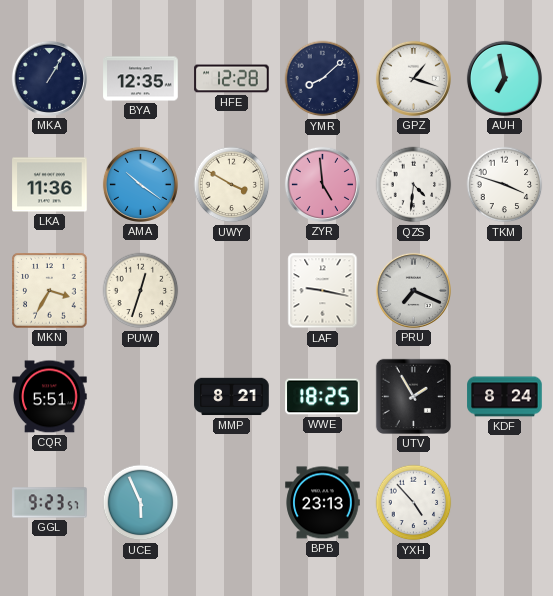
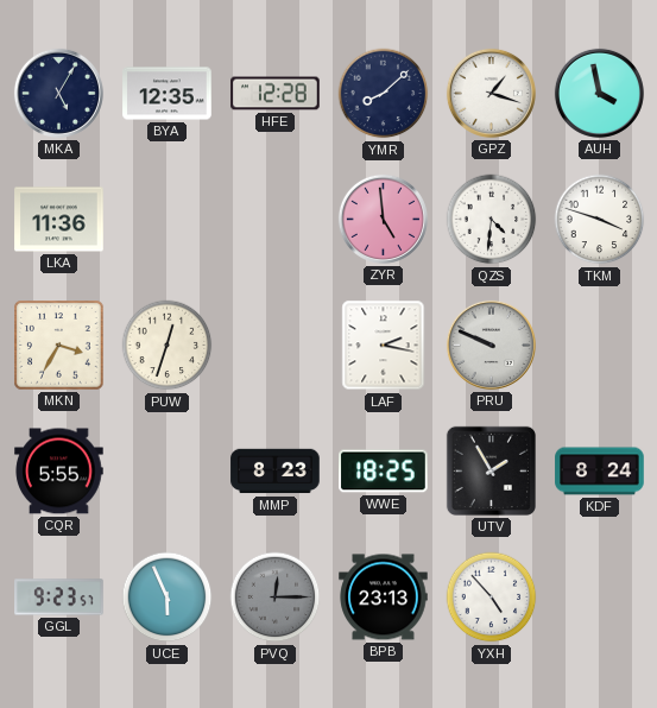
MKA: 1:05 -> 5:05
AUH: 6:58 -> 3:58
AMA: 10:21 -> none
UWY: 3:50 -> none
LAF: 9:17 -> 2:17
PRU: 7:19 -> 9:49
CQR: 5:51 -> 5:55
MMP: 8:21 -> 8:23
PVQ: none -> 12:15
